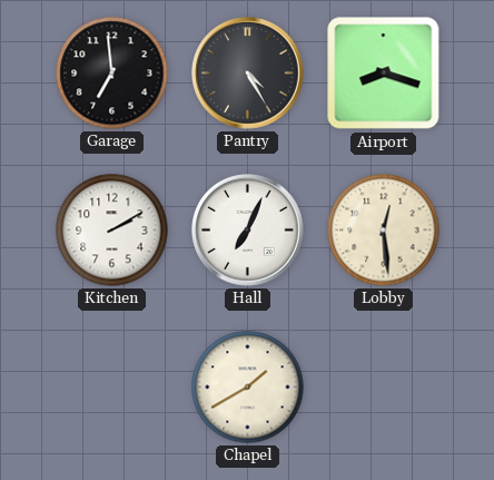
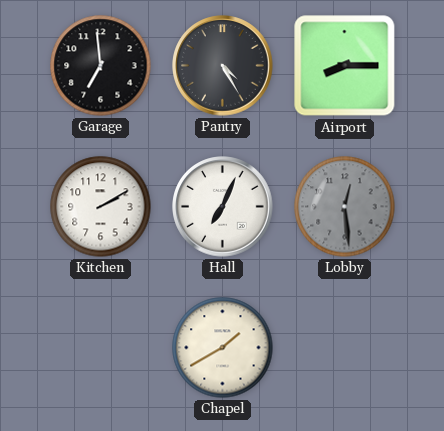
Airport: 8:18 -> 8:15
Lobby dial: cream -> grey
